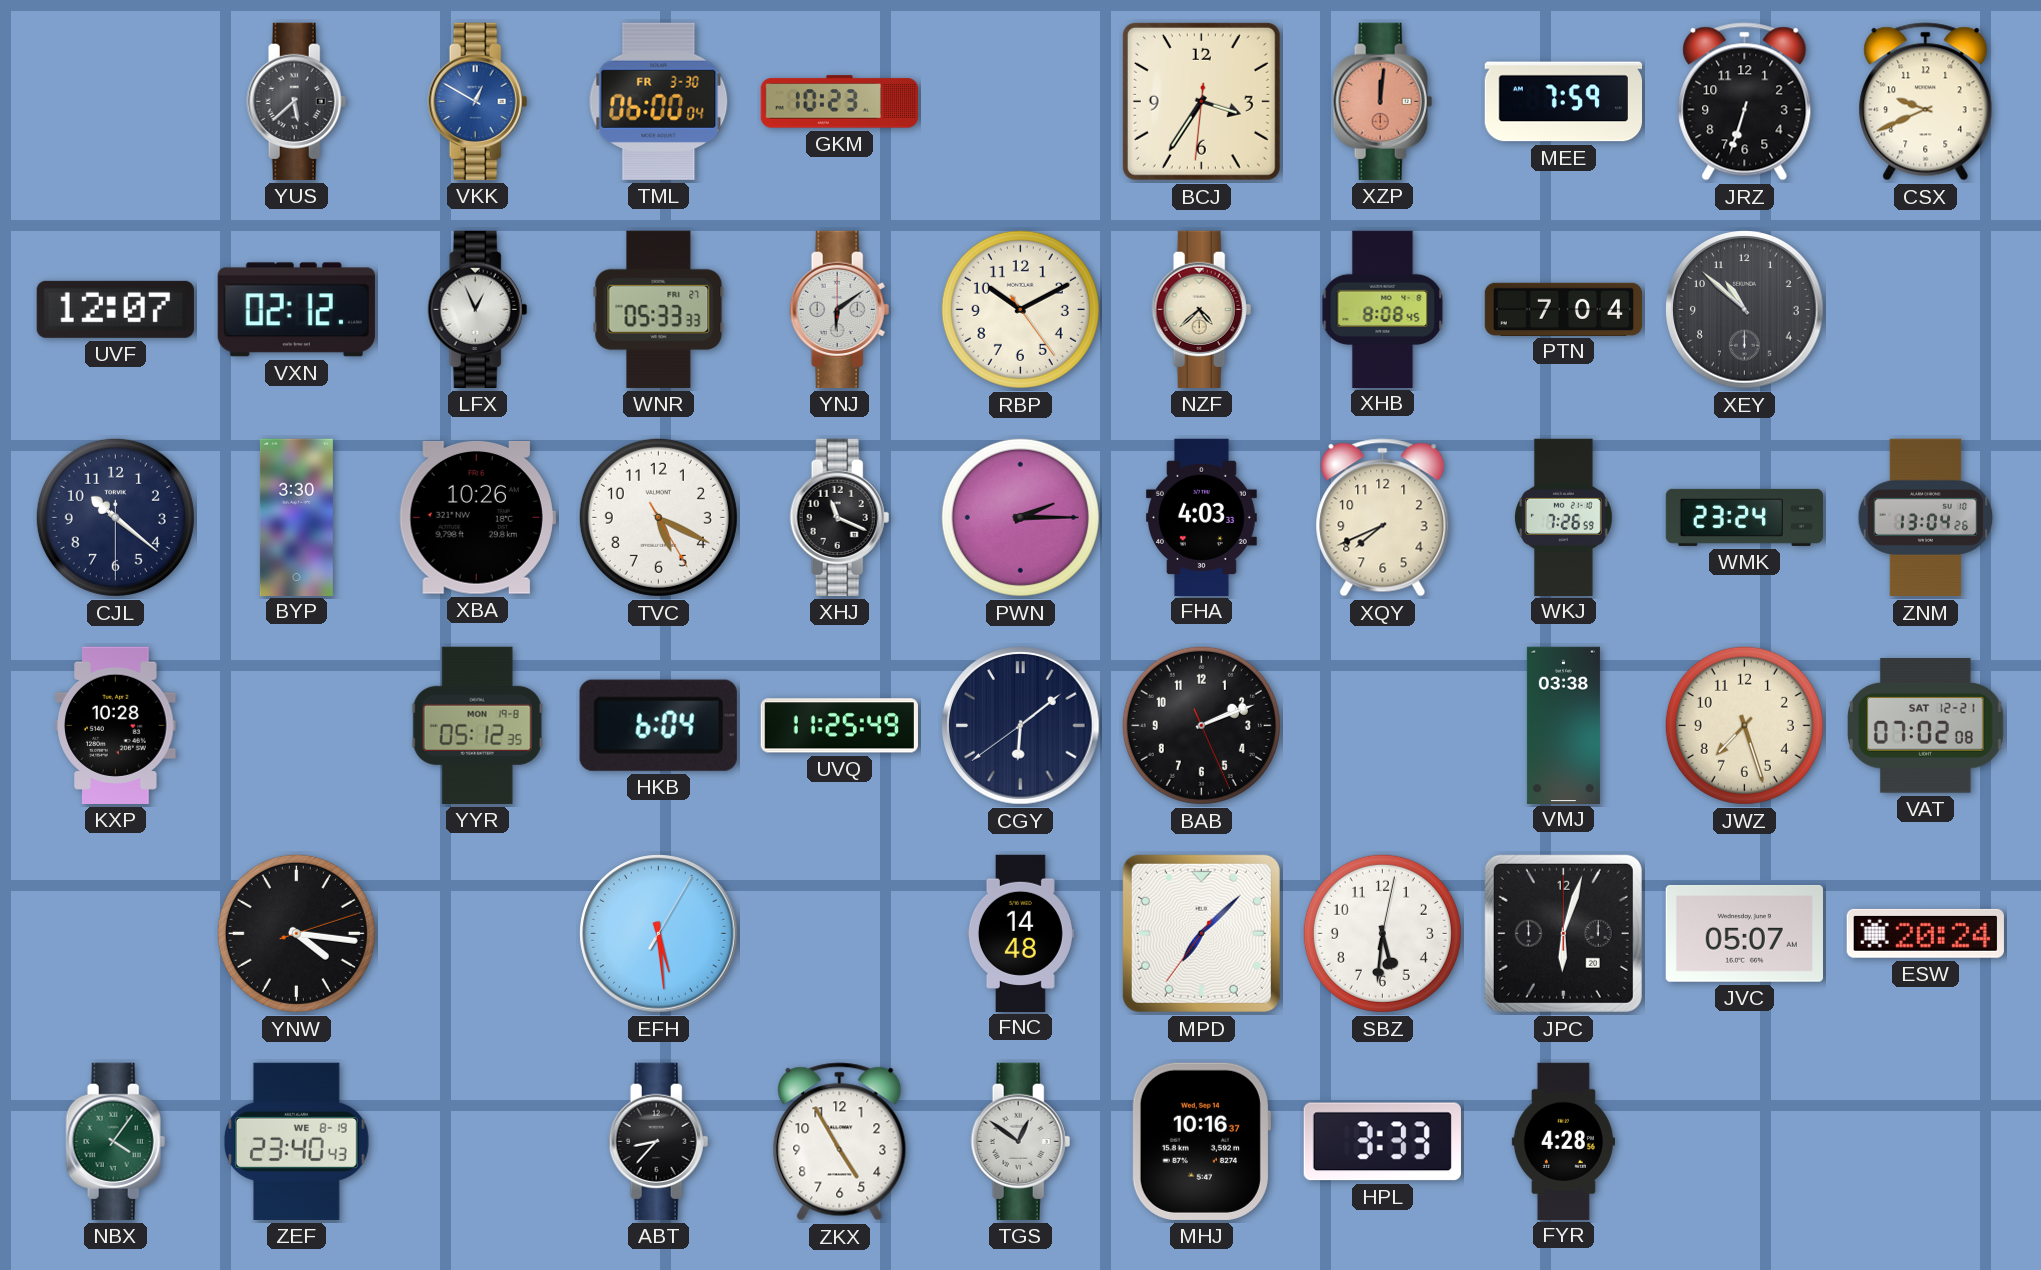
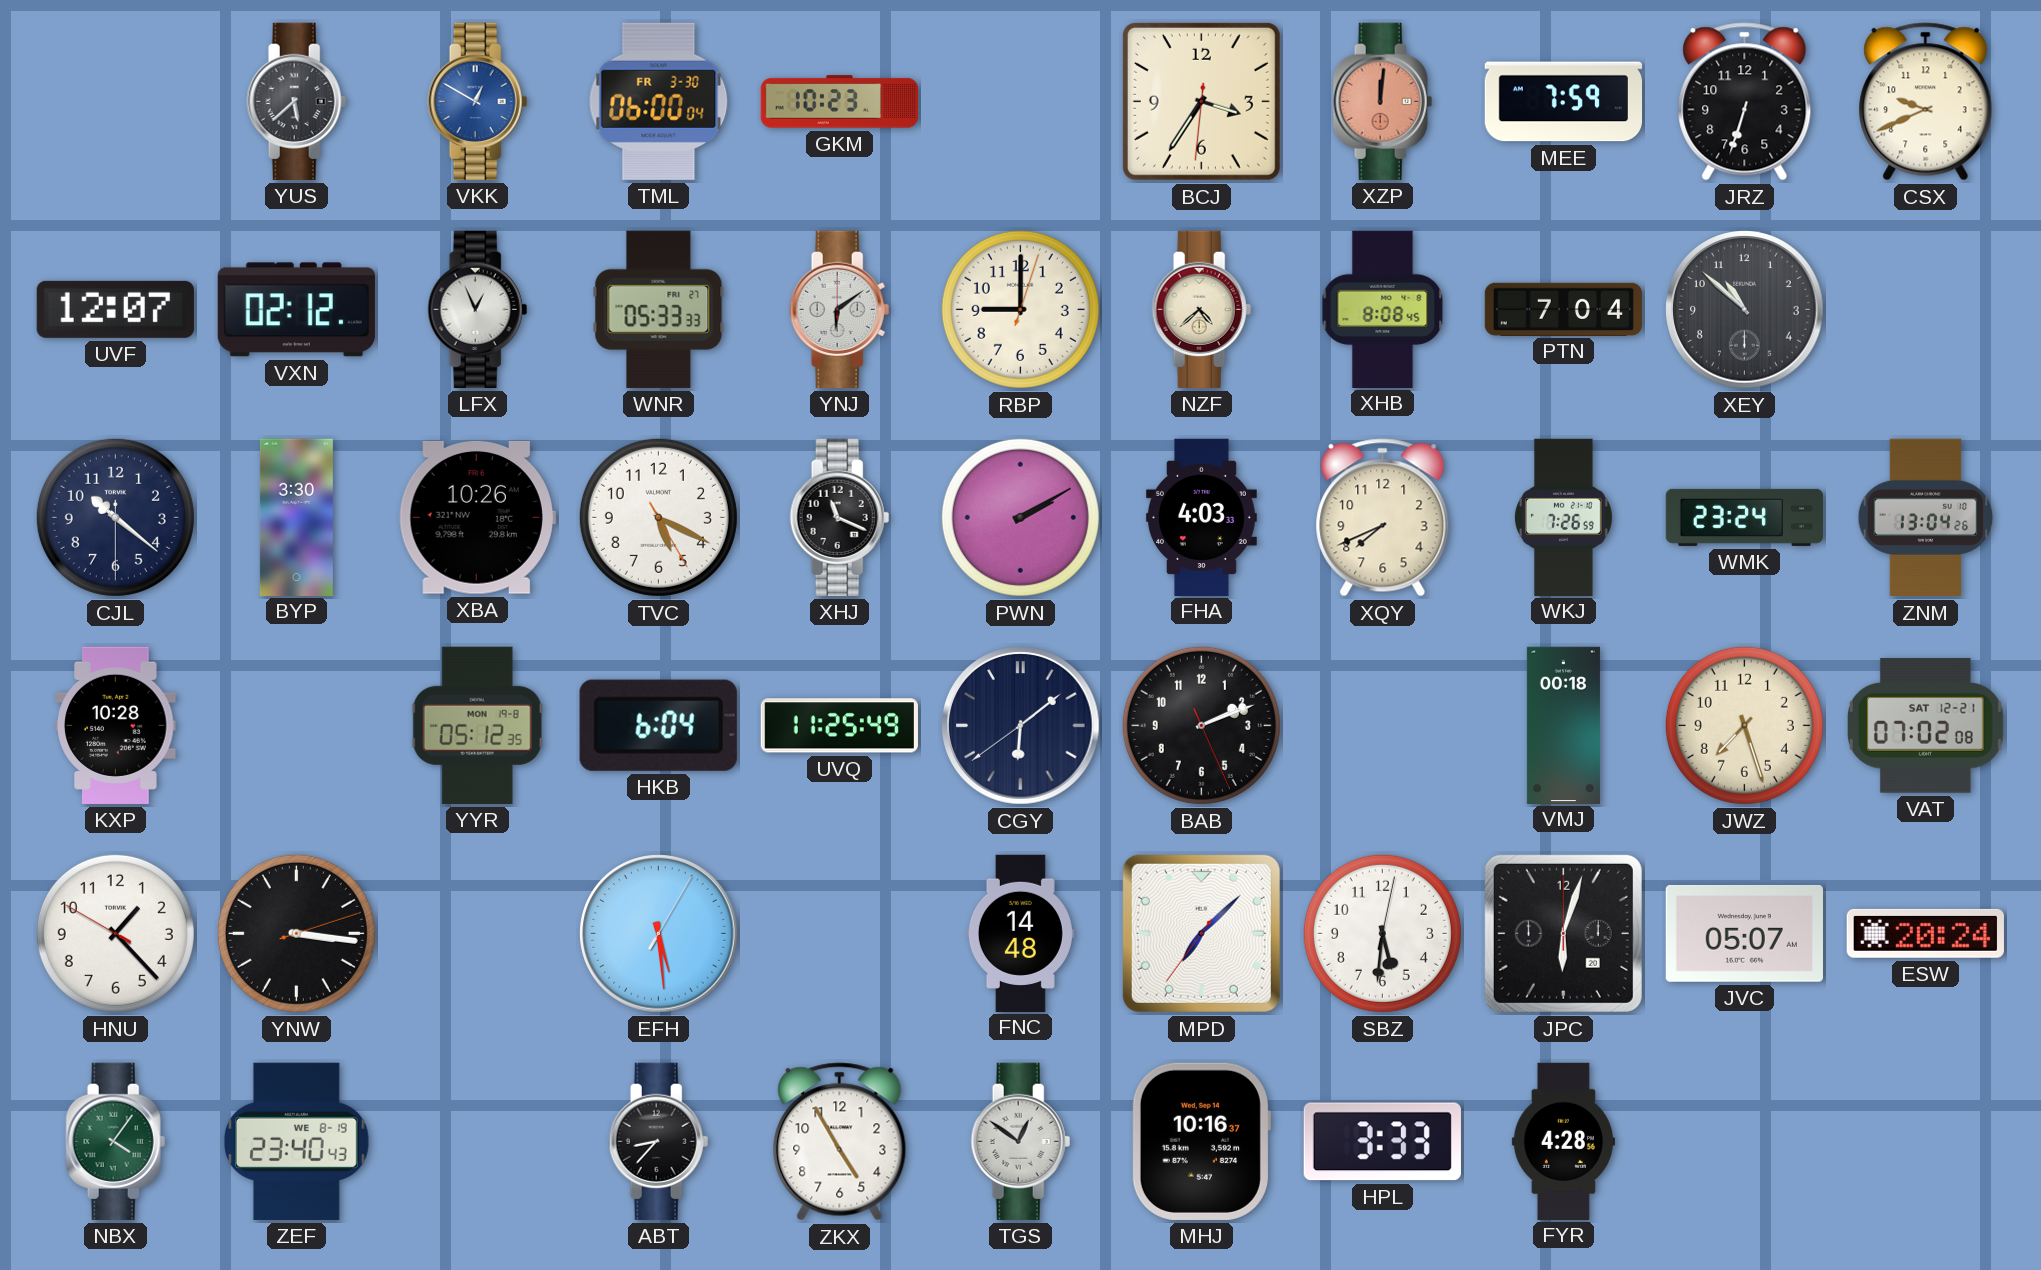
RBP: 10:10 -> 9:00
PWN: 2:15 -> 2:10
VMJ: 03:38 -> 00:18
HNU: none -> 1:22
YNW: 4:16 -> 3:16
